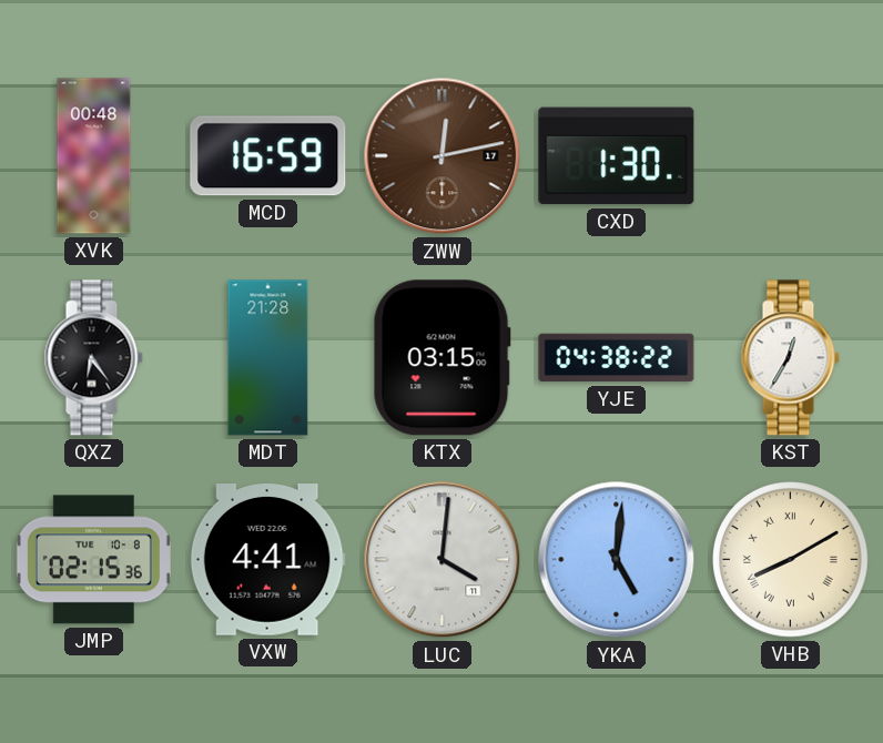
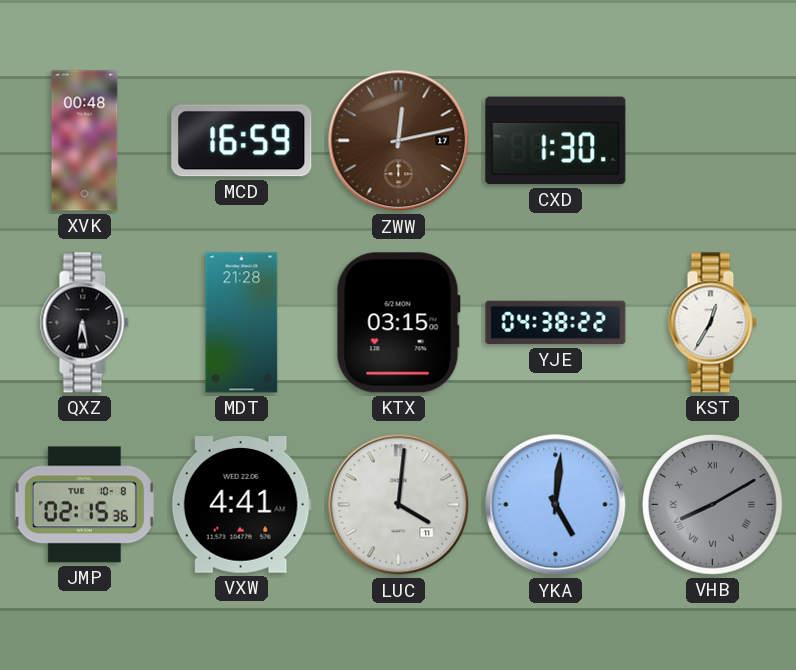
QXZ: 6:24 -> 6:28
VHB dial: cream -> grey
